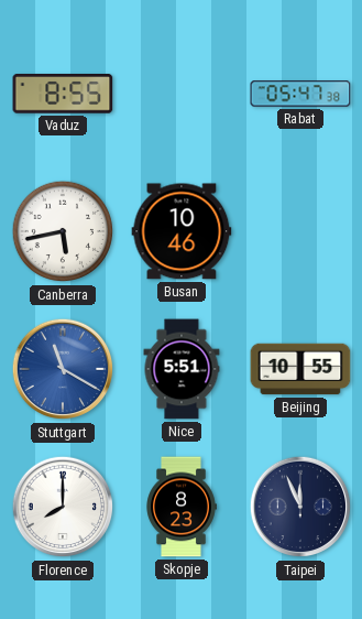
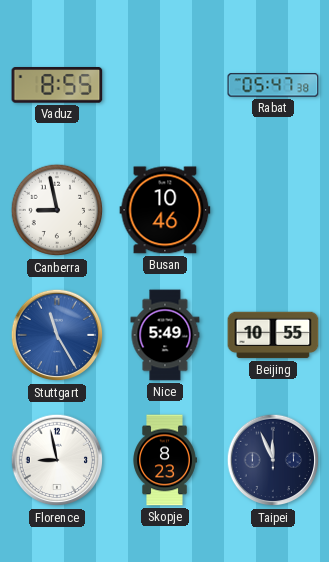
Canberra: 5:43 -> 8:58
Stuttgart: 11:20 -> 11:25
Nice: 5:51 -> 5:49
Florence: 8:00 -> 8:58
